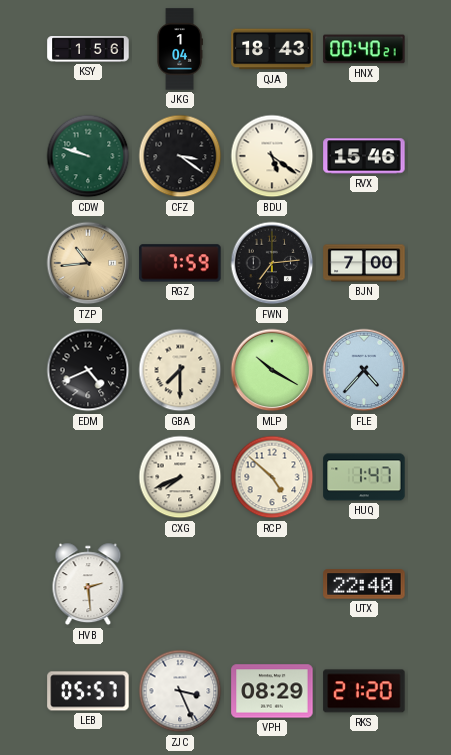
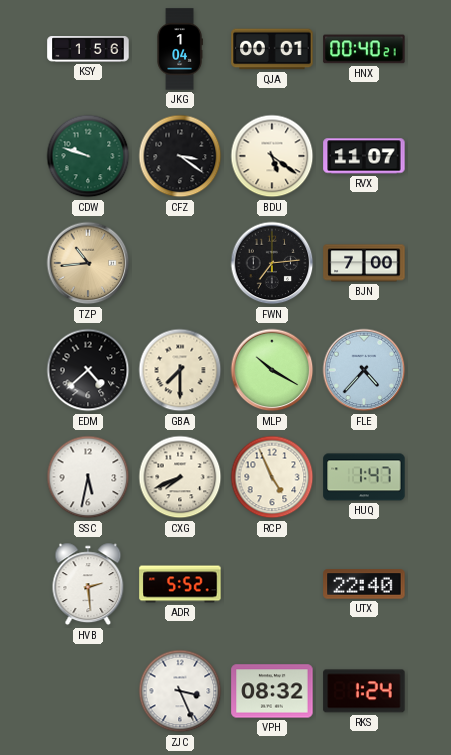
QJA: 18:43 -> 00:01
RVX: 15:46 -> 11:07
RGZ: 7:59 -> none
EDM: 4:41 -> 4:38
SSC: none -> 5:32
RCP: 4:52 -> 4:56
ADR: none -> 5:52
LEB: 05:57 -> none
VPH: 08:29 -> 08:32
RKS: 21:20 -> 1:24
